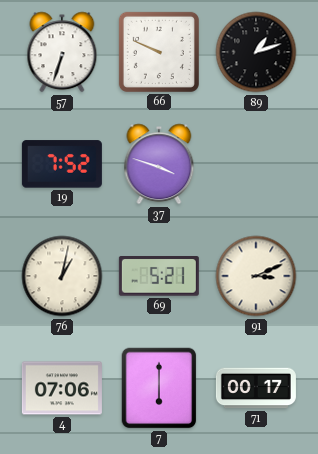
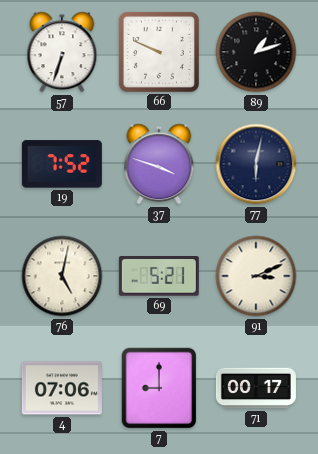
77: none -> 6:02
76: 1:02 -> 5:02
7: 6:00 -> 9:00
